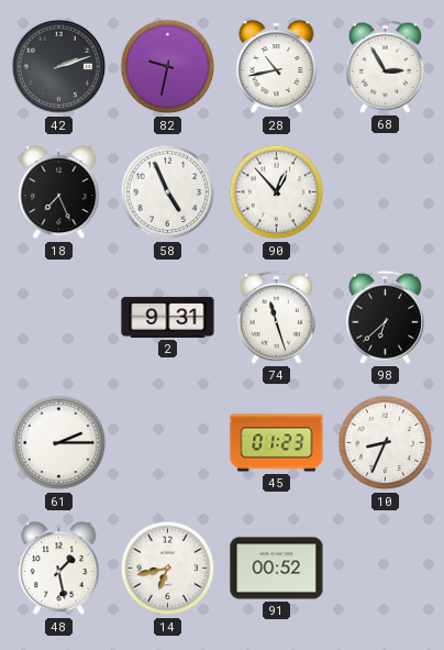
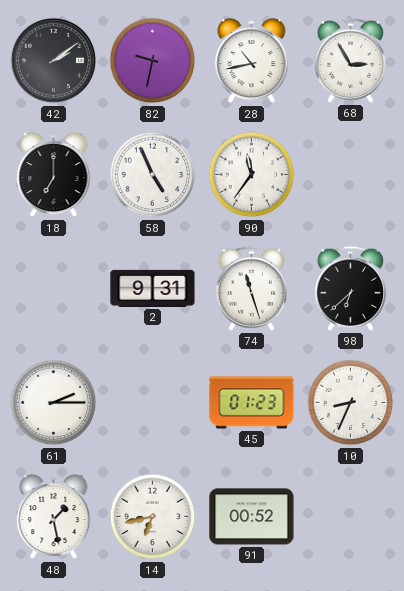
42: 2:12 -> 2:09
18: 7:26 -> 7:00
90: 12:53 -> 11:36
